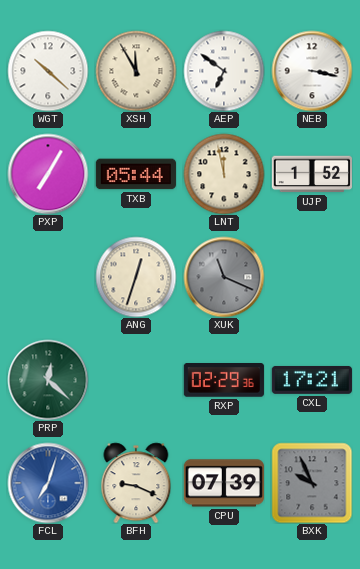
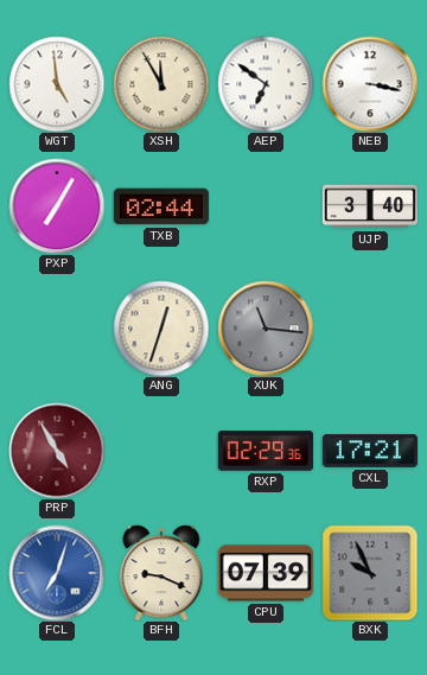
WGT: 10:22 -> 4:59
TXB: 05:44 -> 02:44
LNT: 11:58 -> none
UJP: 1:52 -> 3:40
XUK: 11:19 -> 11:16
PRP: 12:22 -> 4:55
PRP dial: green -> burgundy
